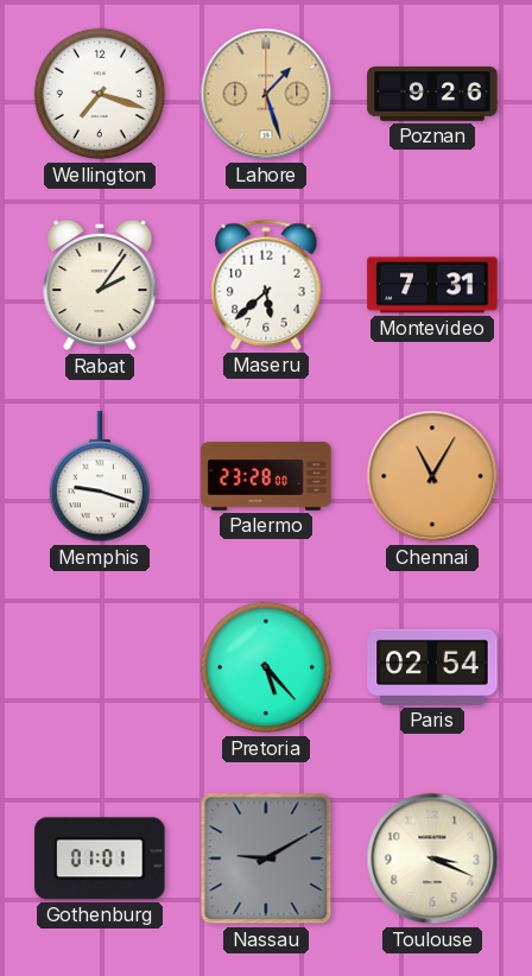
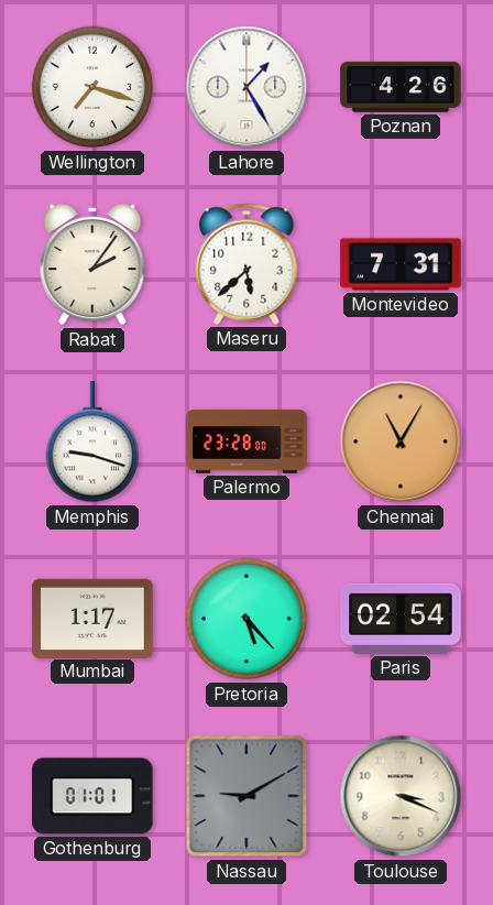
Lahore: 1:27 -> 1:25
Lahore dial: champagne -> white
Poznan: 9:26 -> 4:26
Mumbai: none -> 1:17
